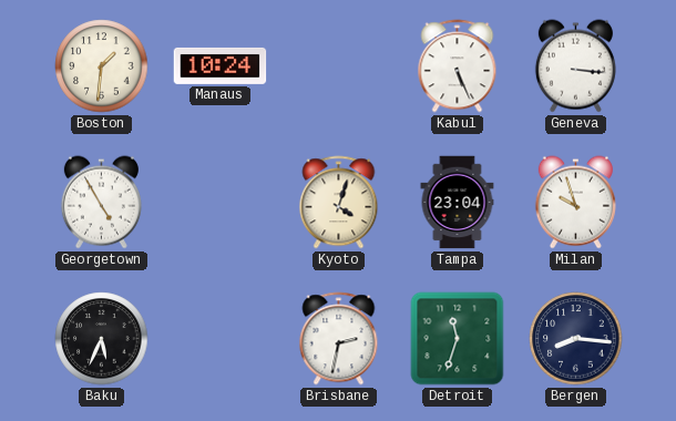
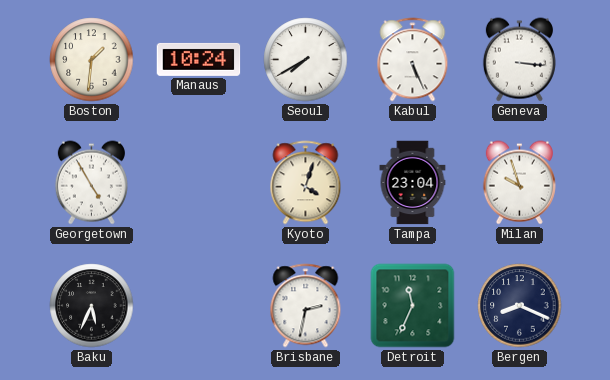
Seoul: none -> 7:40
Detroit: 11:33 -> 11:34
Bergen: 8:16 -> 8:19
